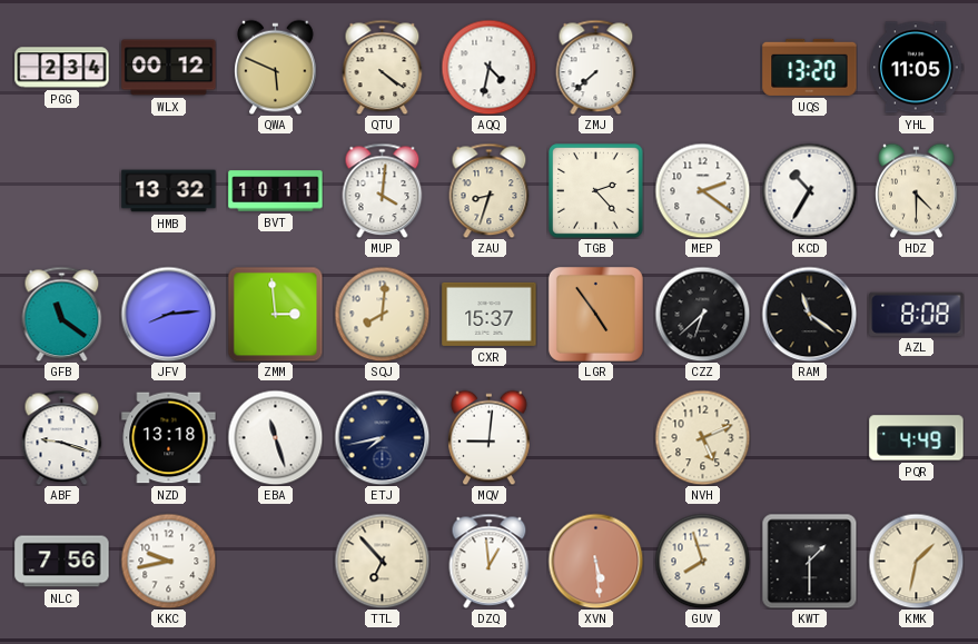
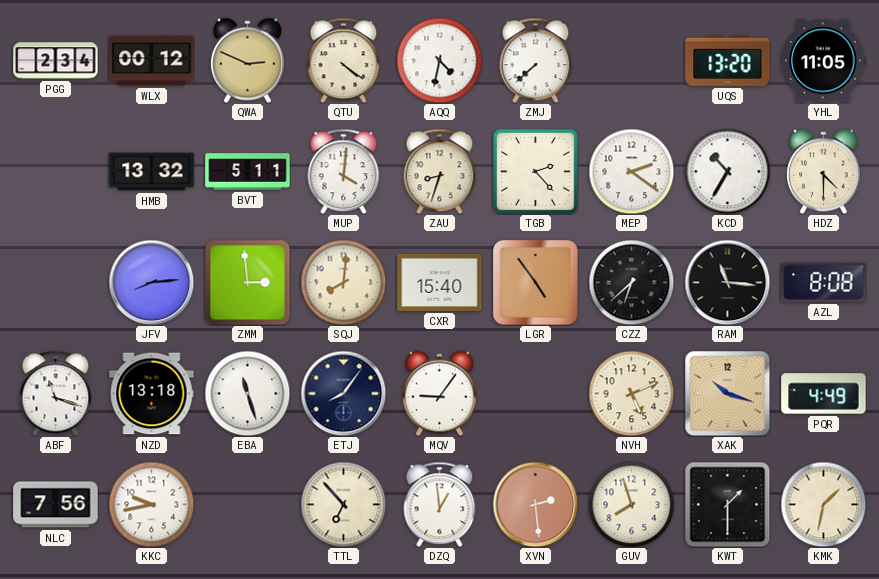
QWA: 5:49 -> 2:49
BVT: 10:11 -> 5:11
GFB: 11:21 -> none
CXR: 15:37 -> 15:40
RAM: 11:21 -> 11:16
ABF: 9:18 -> 11:18
ETJ: 7:43 -> 8:06
MQV: 9:01 -> 9:06
XAK: none -> 10:18
XVN: 5:29 -> 2:29
